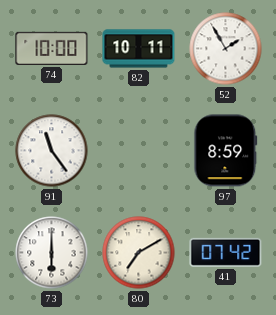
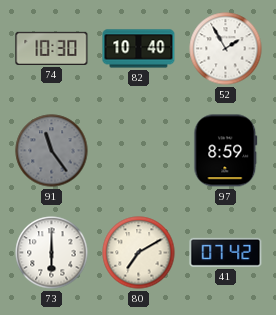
74: 10:00 -> 10:30
82: 10:11 -> 10:40
91 dial: white -> grey
